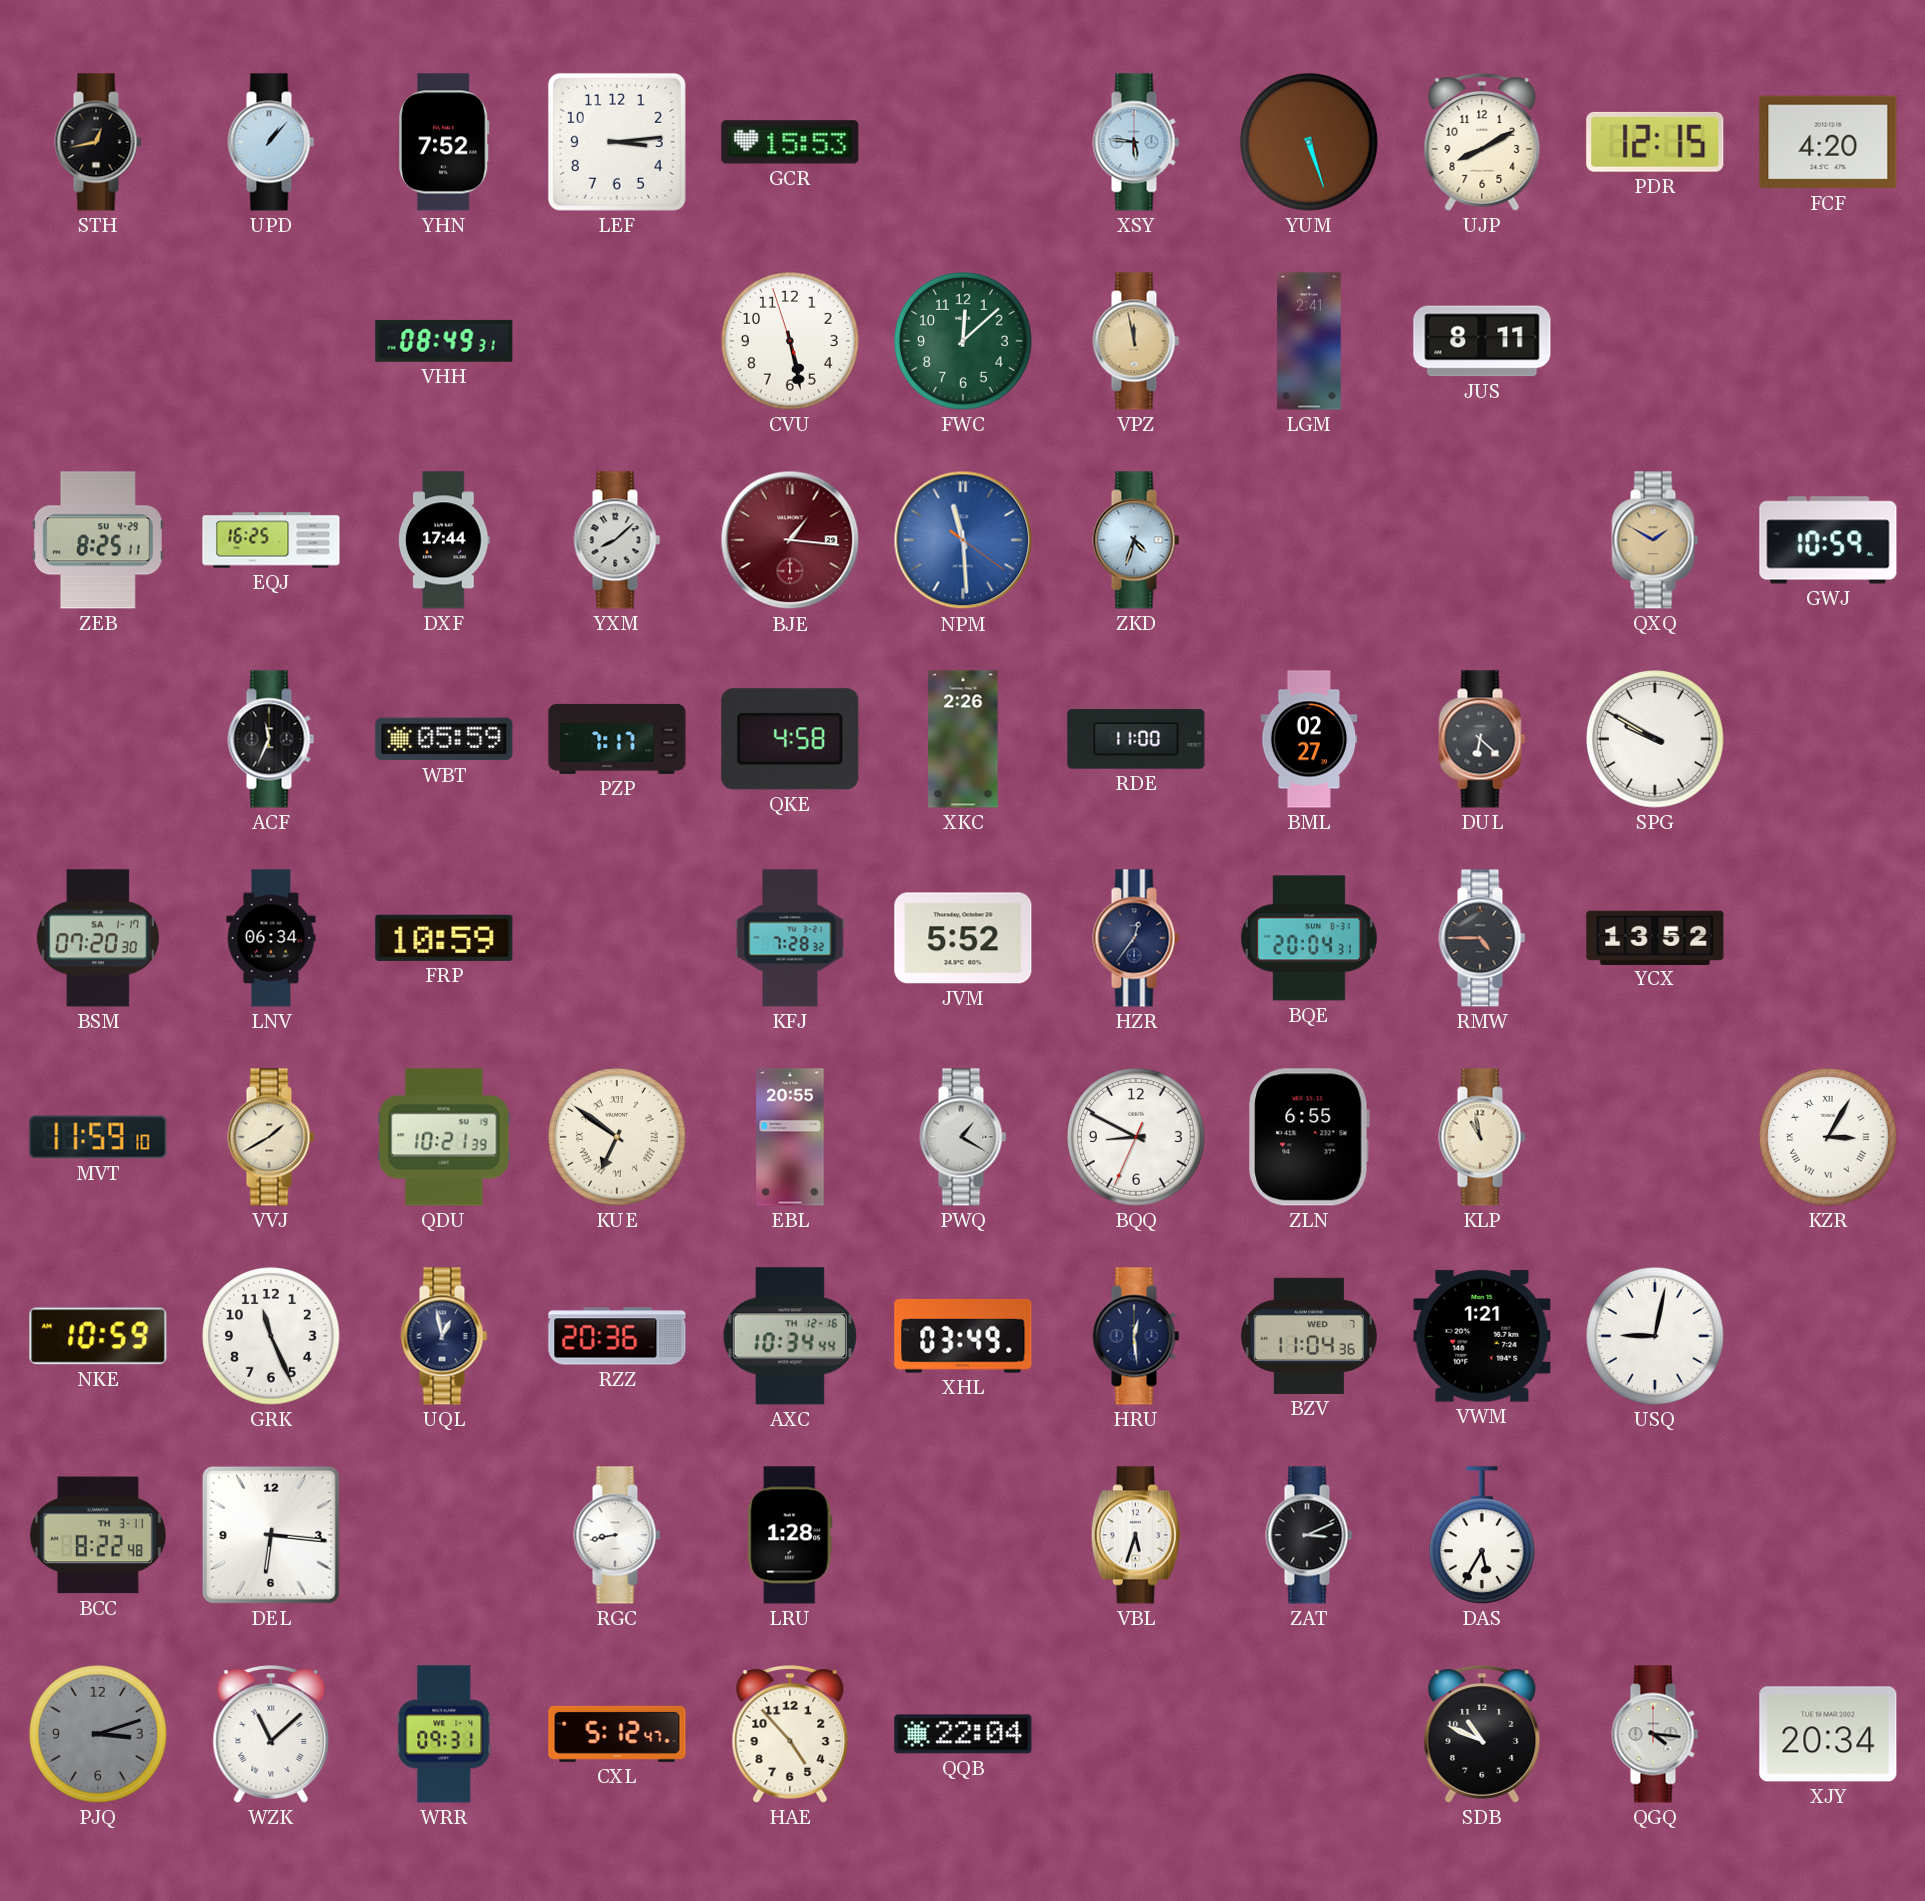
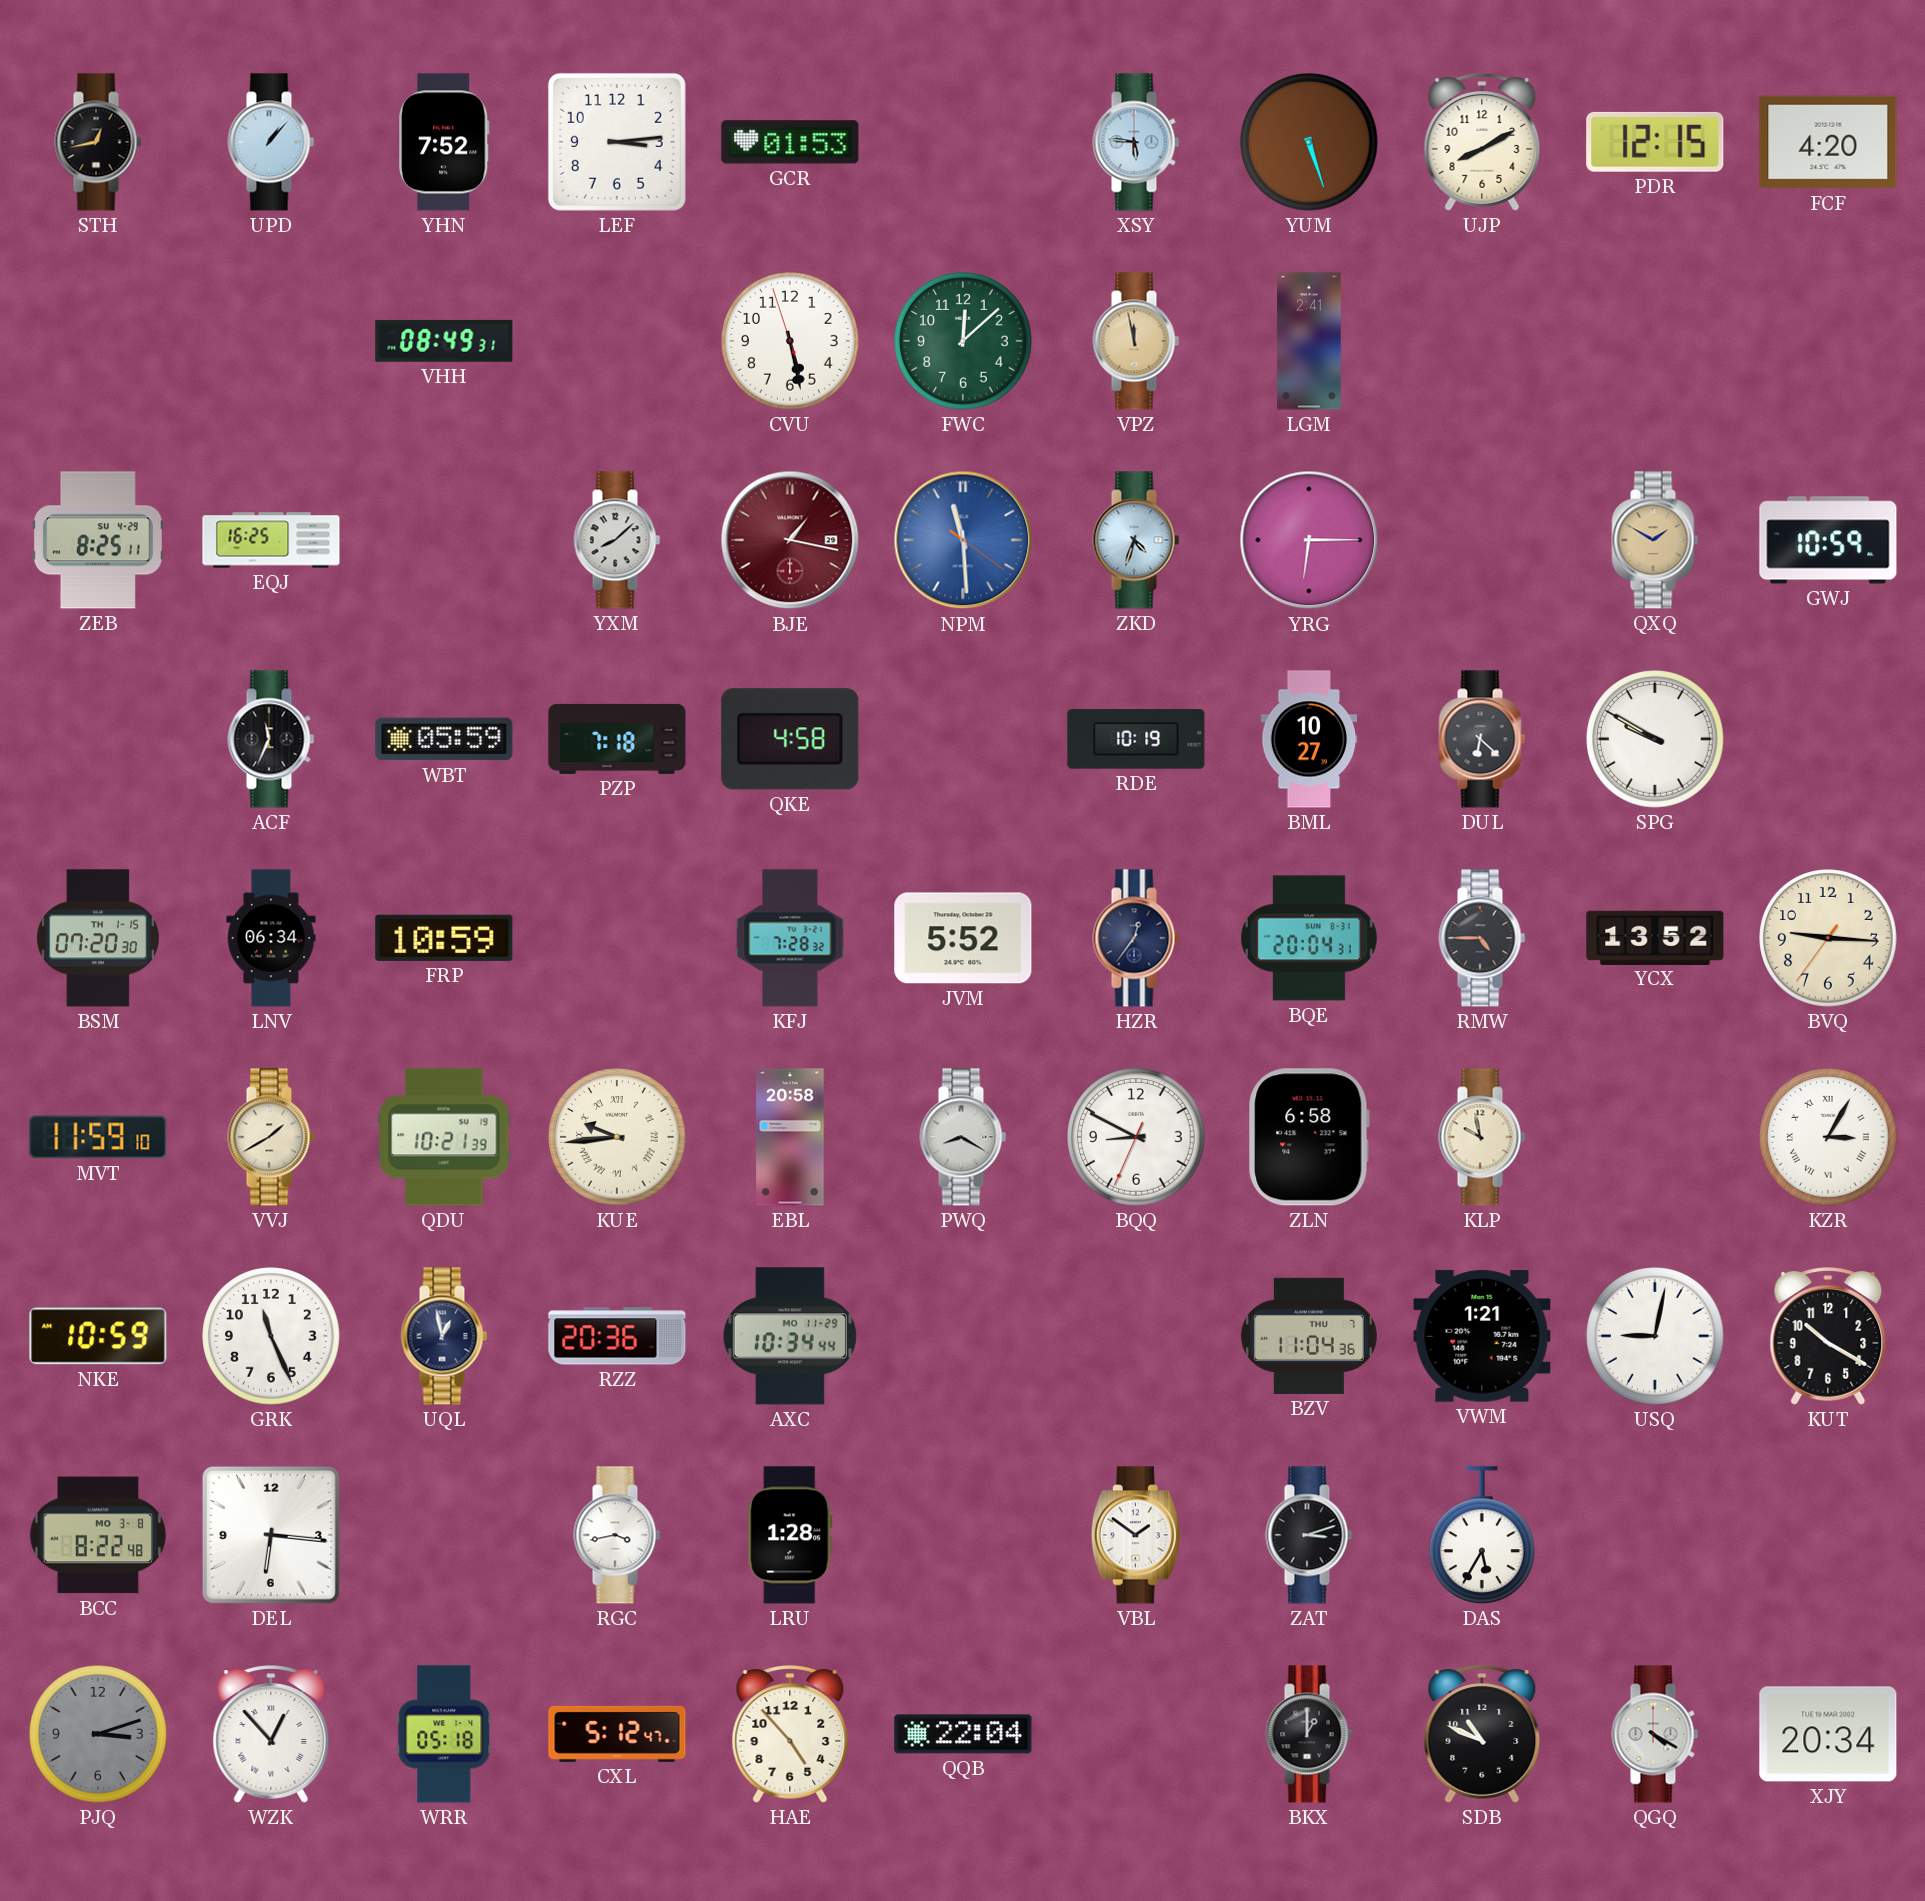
GCR: 15:53 -> 01:53
JUS: 8:11 -> none
DXF: 17:44 -> none
BJE: 1:16 -> 1:17
YRG: none -> 6:15
PZP: 7:17 -> 7:18
XKC: 2:26 -> none
RDE: 11:00 -> 10:19
BML: 02:27 -> 10:27
BSM date: SA 1-17 -> TH 1-15
BVQ: none -> 9:15
KUE: 6:51 -> 9:44
EBL: 20:55 -> 20:58
PWQ: 1:20 -> 8:20
ZLN: 6:55 -> 6:58
KLP: 10:58 -> 9:58
AXC date: TH 12-16 -> MO 11-29
XHL: 03:49 -> none
HRU: 12:29 -> none
BZV date: WED 7 -> THU 7
KUT: none -> 10:20
BCC date: TH 3-11 -> MO 3-8
RGC: 8:43 -> 3:43
VBL: 5:33 -> 1:51
ZAT: 3:11 -> 3:12
WZK: 11:08 -> 12:53
WRR: 09:31 -> 05:18
BKX: none -> 1:00
QGQ: 4:16 -> 4:20
